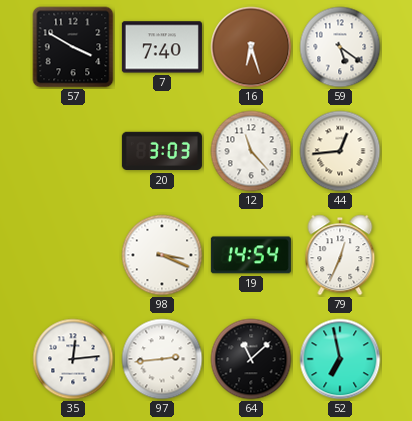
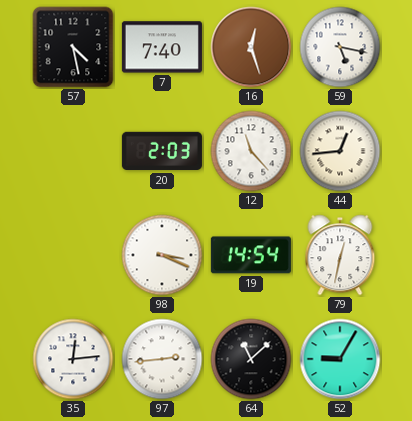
57: 3:50 -> 4:28
16: 6:27 -> 12:27
59: 5:21 -> 5:17
20: 3:03 -> 2:03
79: 12:34 -> 12:32
52: 6:58 -> 9:05
